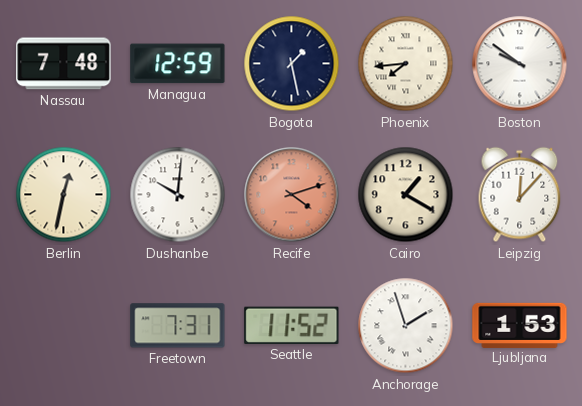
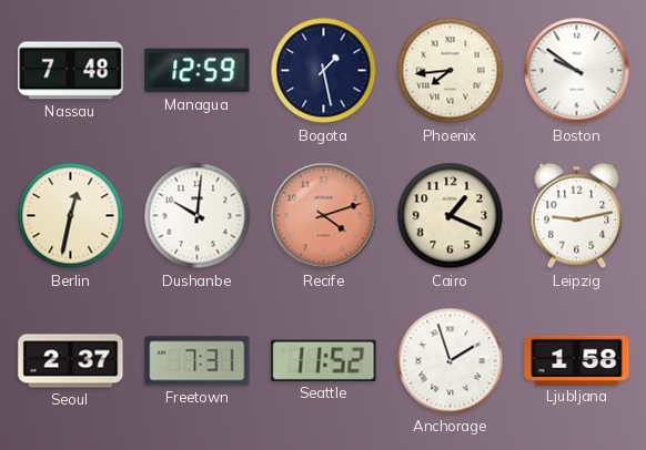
Cairo: 1:20 -> 1:19
Leipzig: 12:07 -> 9:13
Seoul: none -> 2:37
Ljubljana: 1:53 -> 1:58
